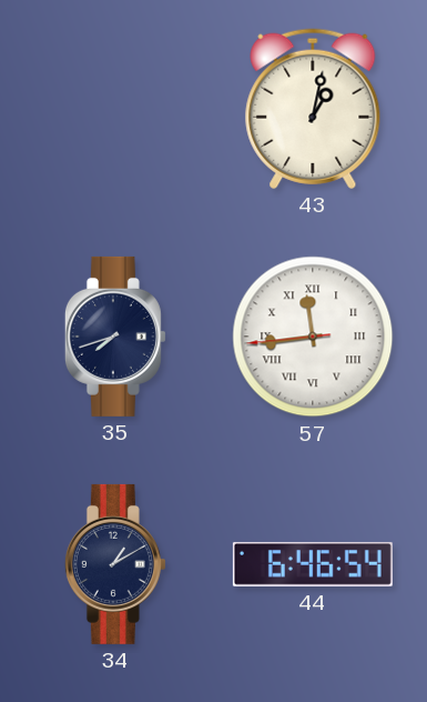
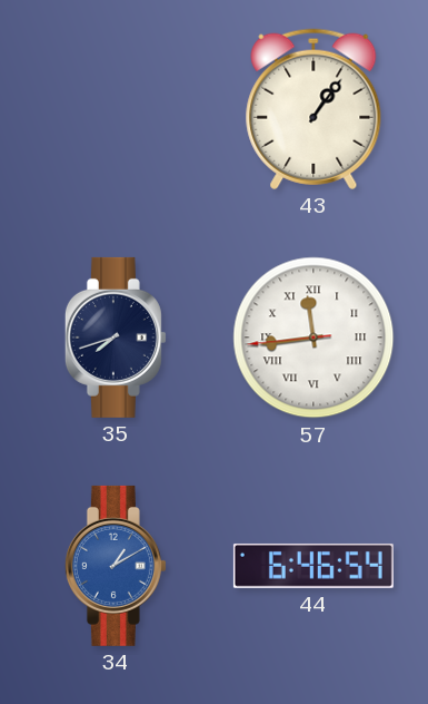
43: 1:02 -> 1:06
34 dial: navy -> blue
